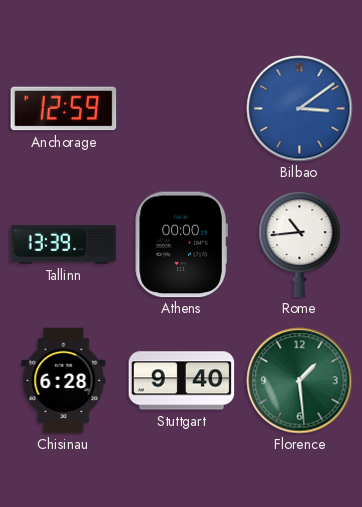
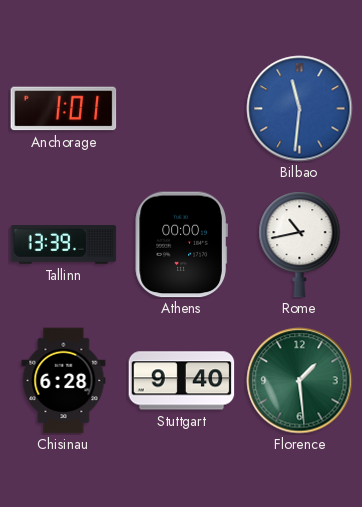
Anchorage: 12:59 -> 1:01
Bilbao: 3:09 -> 11:31
Rome: 10:44 -> 10:43
